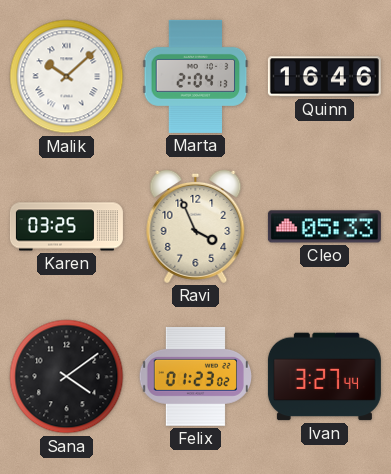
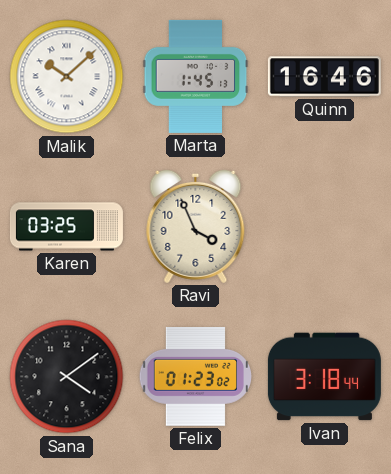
Marta: 2:04 -> 1:45
Cleo: 05:33 -> none
Ivan: 3:27 -> 3:18
